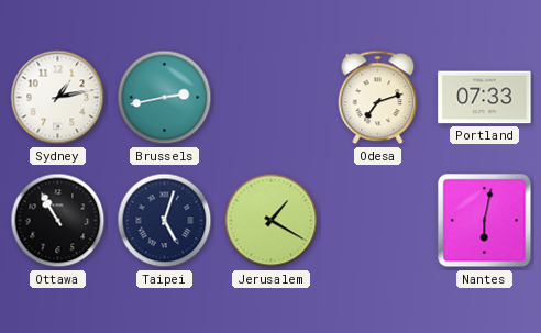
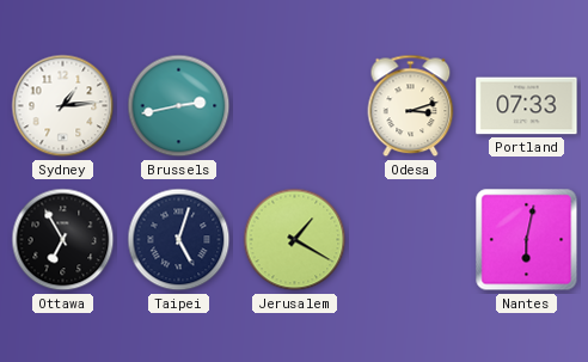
Sydney: 1:13 -> 1:14
Odesa: 7:12 -> 3:12
Ottawa: 10:55 -> 6:55
